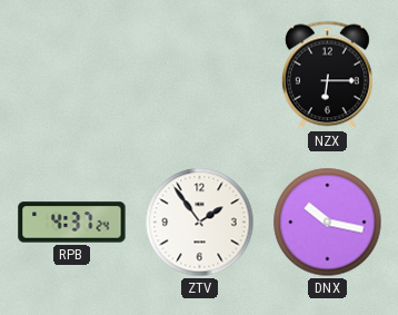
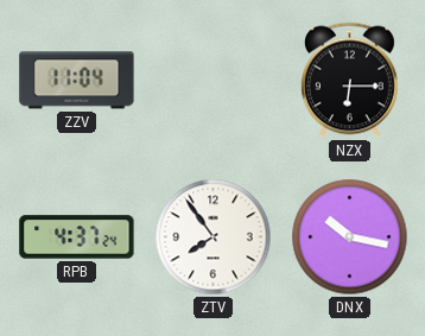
ZZV: none -> 11:04
ZTV: 1:54 -> 7:54
